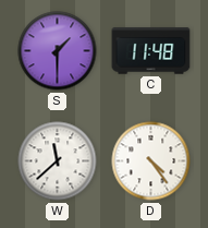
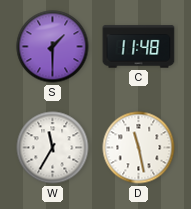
W: 11:38 -> 11:35
D: 4:24 -> 11:28
